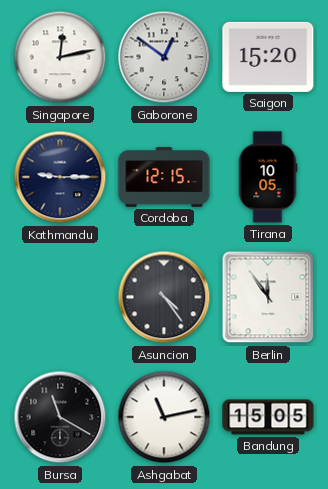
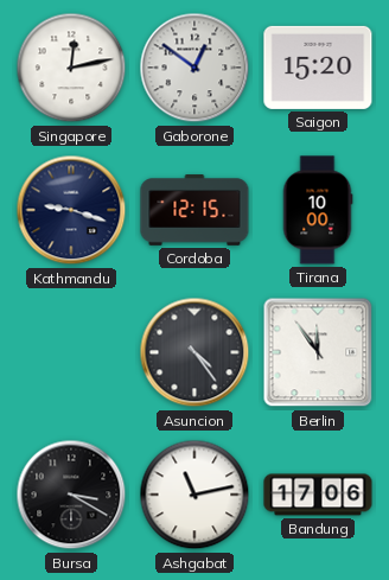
Kathmandu: 9:15 -> 9:18
Tirana: 10:05 -> 10:00
Bursa: 11:20 -> 3:20
Bandung: 15:05 -> 17:06
